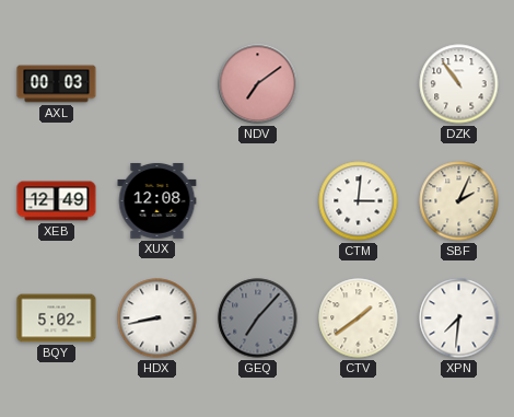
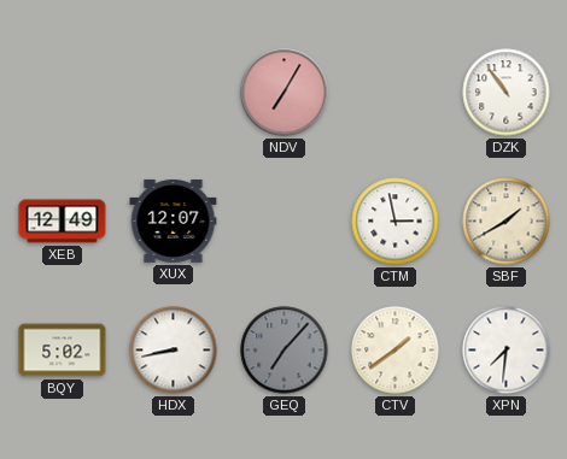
AXL: 00:03 -> none
NDV: 7:09 -> 7:05
XUX: 12:08 -> 12:07
CTM: 3:01 -> 2:58
SBF: 2:04 -> 1:40
